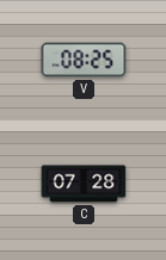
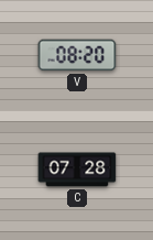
V: 08:25 -> 08:20
